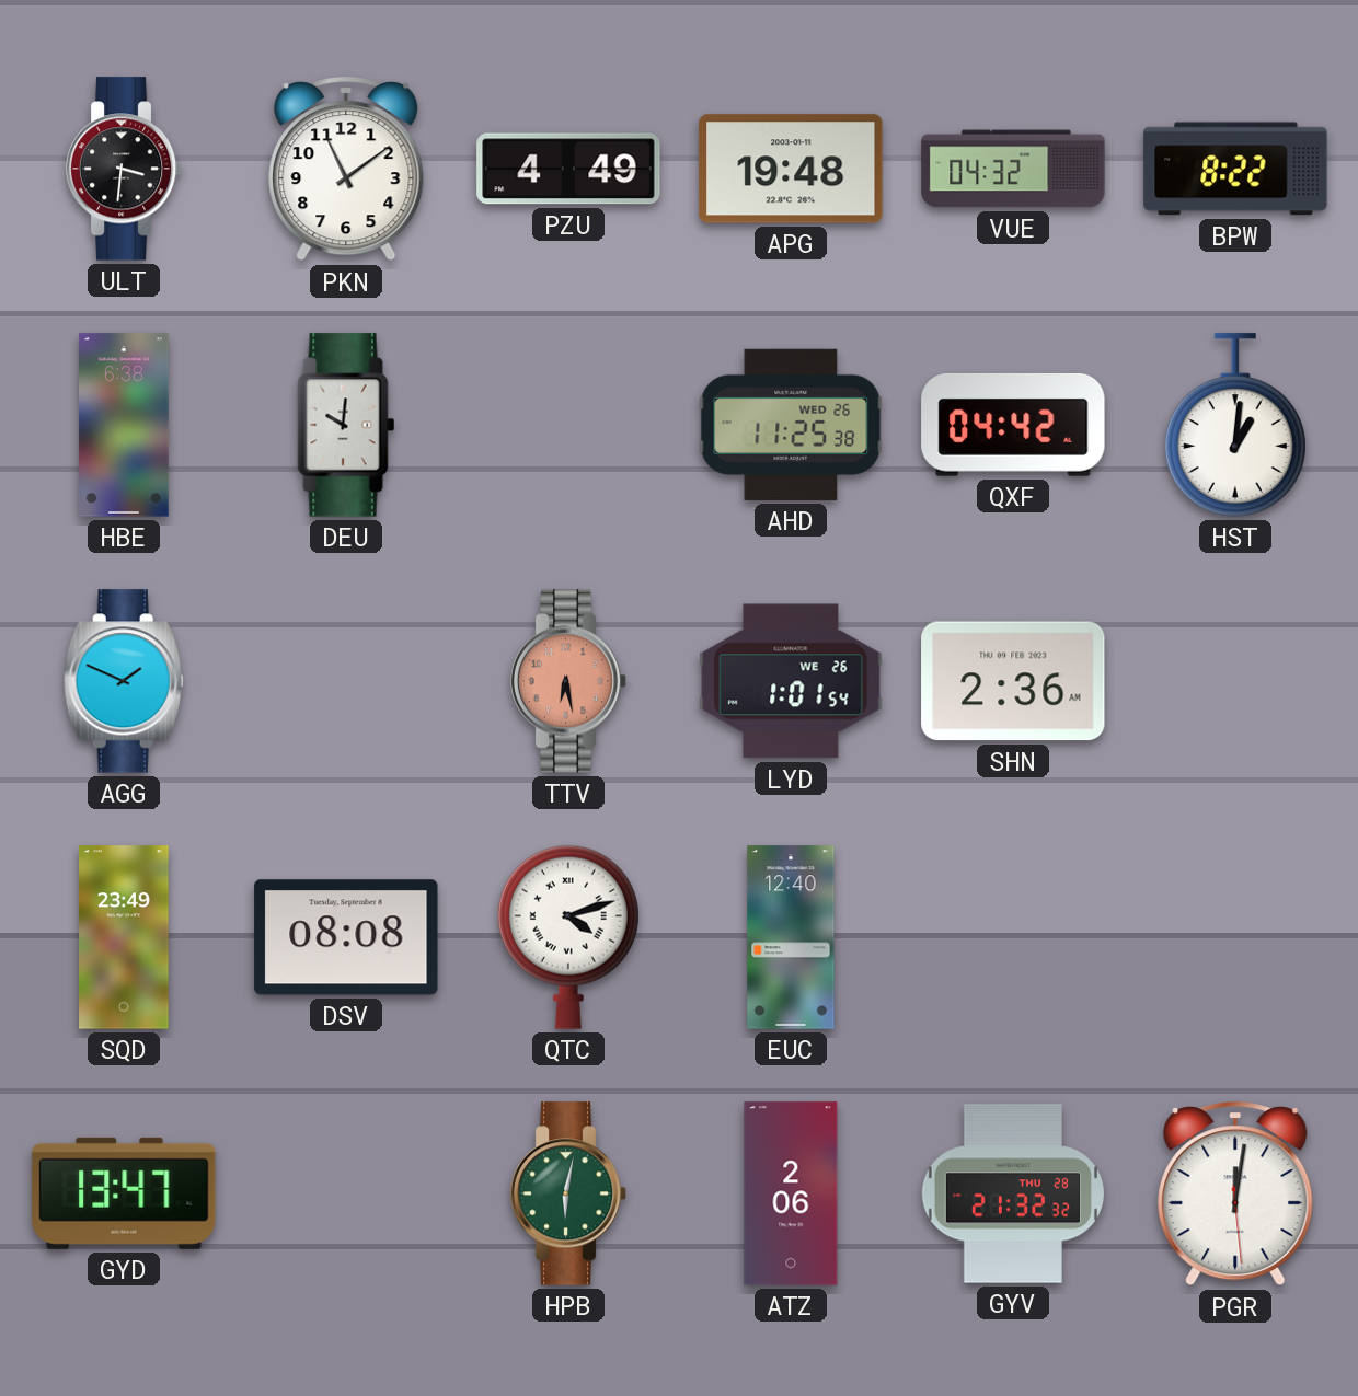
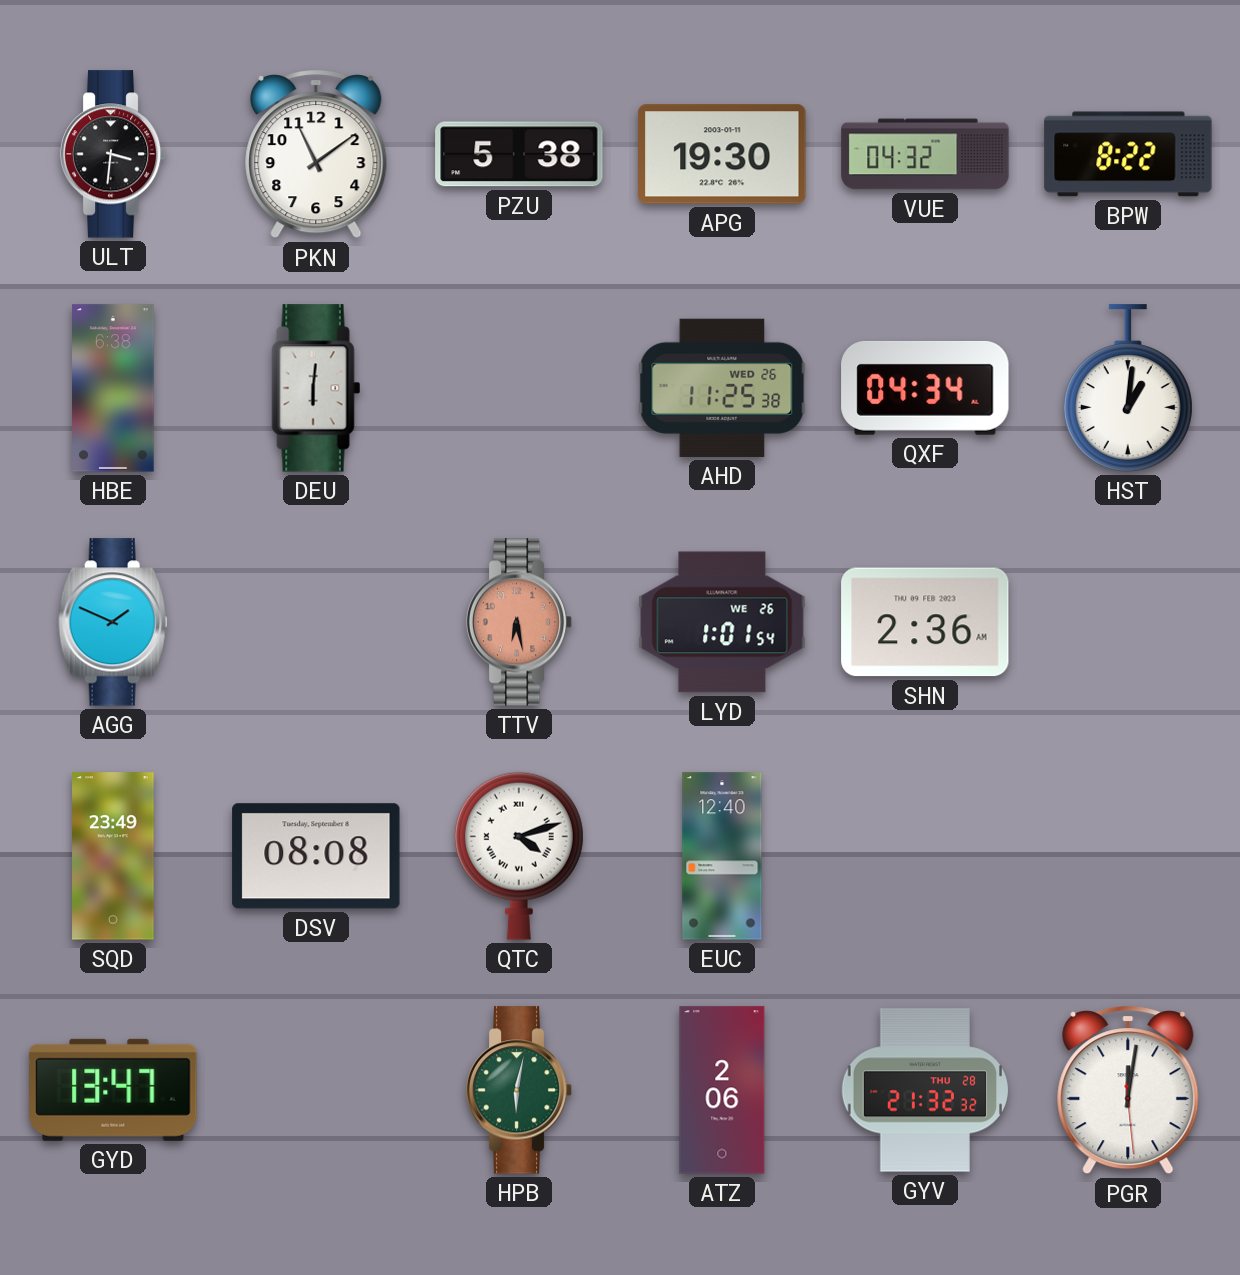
PZU: 4:49 -> 5:38
APG: 19:48 -> 19:30
DEU: 10:01 -> 6:01
QXF: 04:42 -> 04:34
